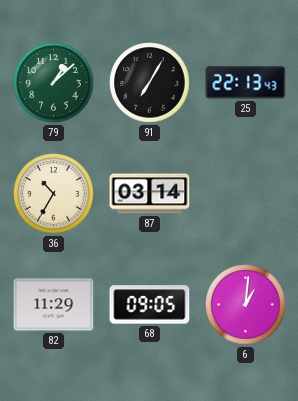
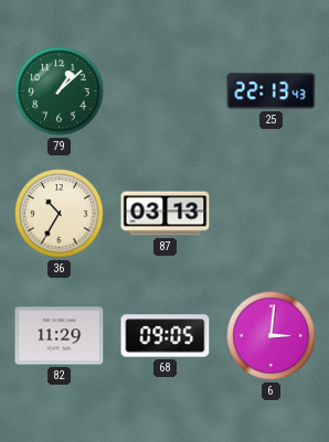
91: 7:05 -> none
87: 03:14 -> 03:13
6: 1:01 -> 3:01
